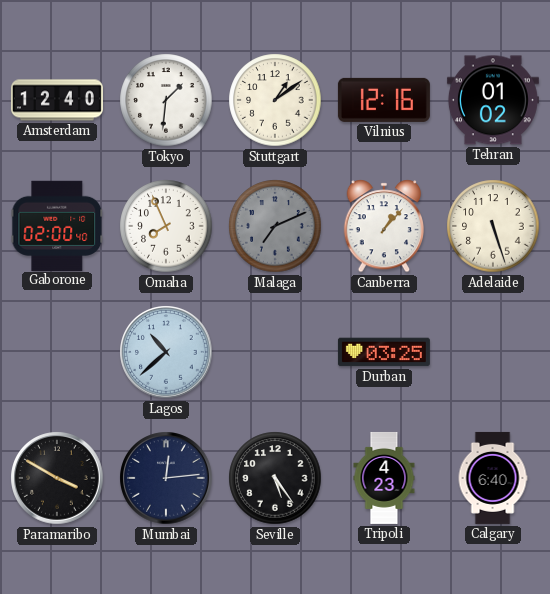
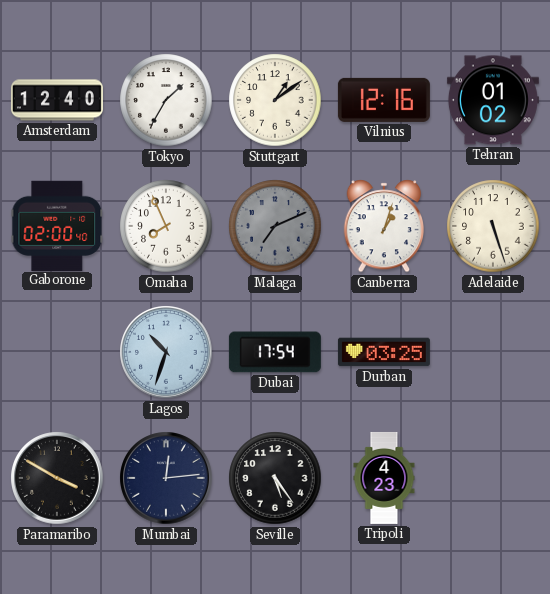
Tokyo: 1:31 -> 1:35
Canberra: 1:07 -> 1:03
Lagos: 10:38 -> 10:33
Dubai: none -> 17:54
Calgary: 6:40 -> none
